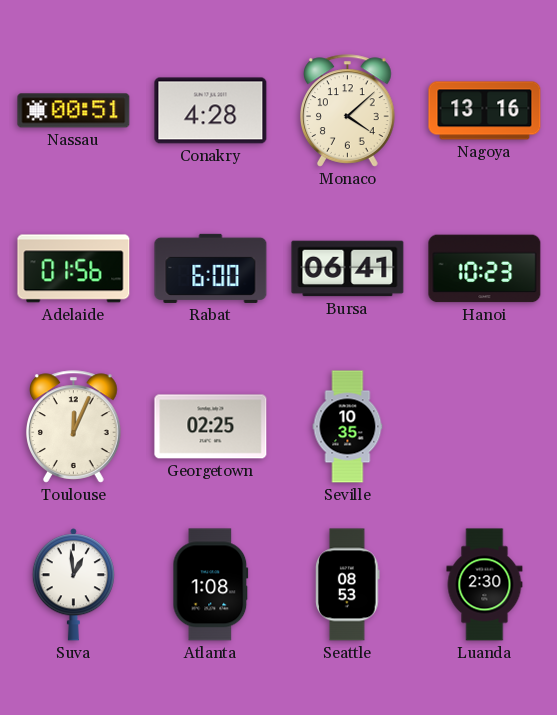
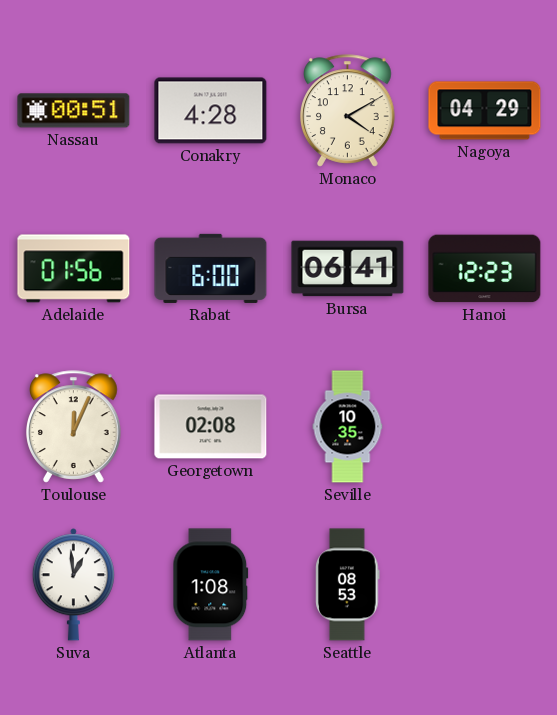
Monaco: 4:08 -> 4:10
Nagoya: 13:16 -> 04:29
Hanoi: 10:23 -> 12:23
Georgetown: 02:25 -> 02:08
Luanda: 2:30 -> none
